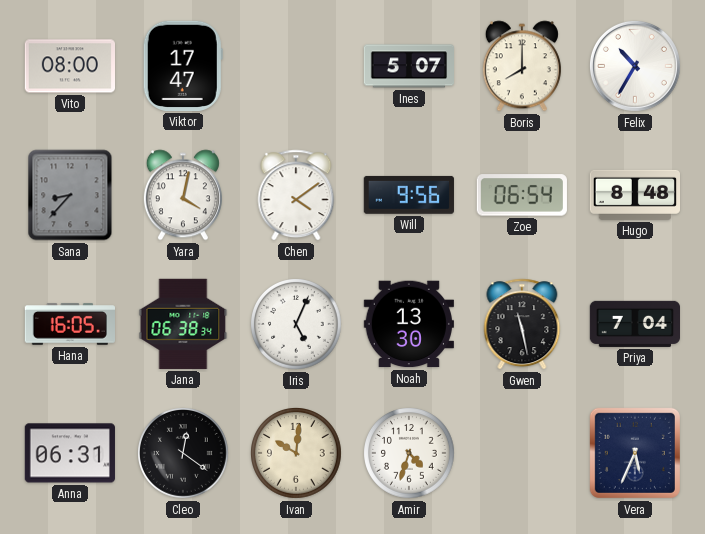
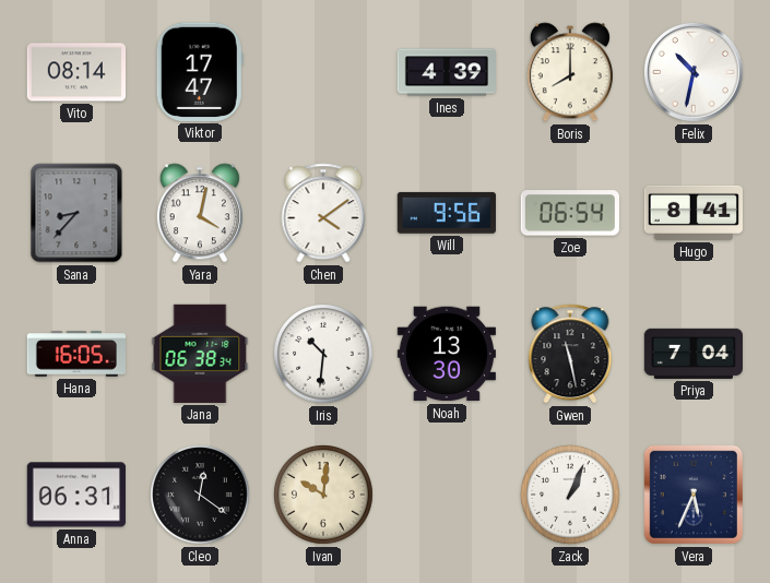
Vito: 08:00 -> 08:14
Ines: 5:07 -> 4:39
Felix: 10:35 -> 10:32
Hugo: 8:48 -> 8:41
Iris: 5:04 -> 10:31
Amir: 4:33 -> none
Zack: none -> 1:04
